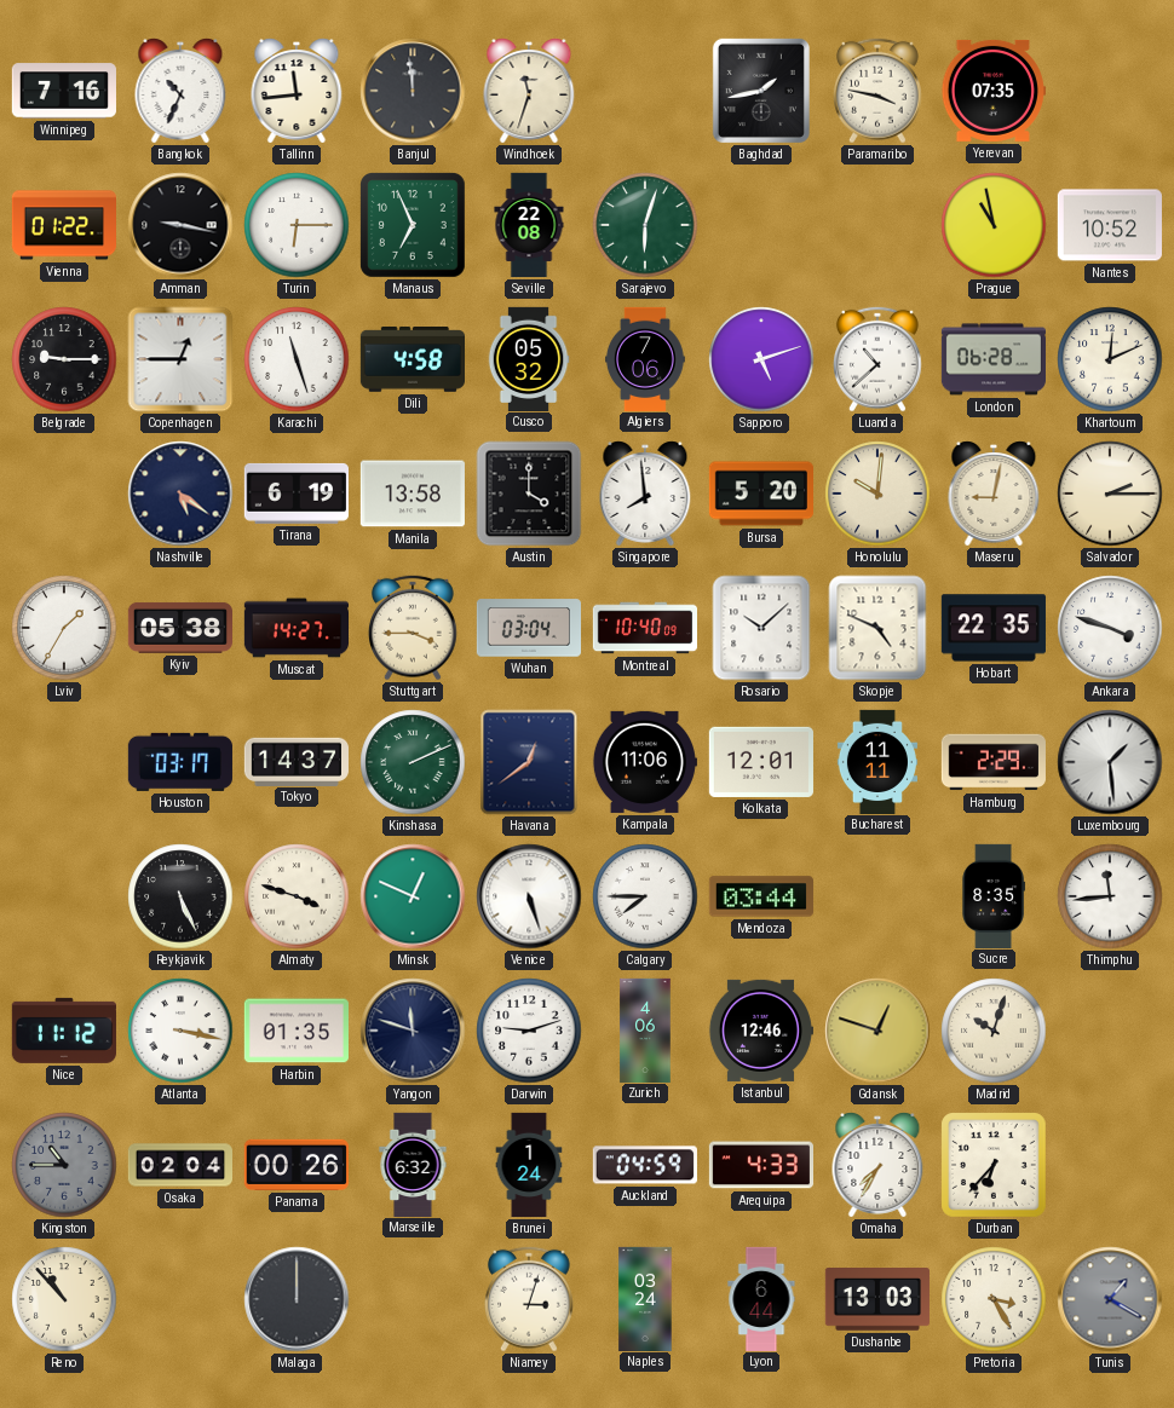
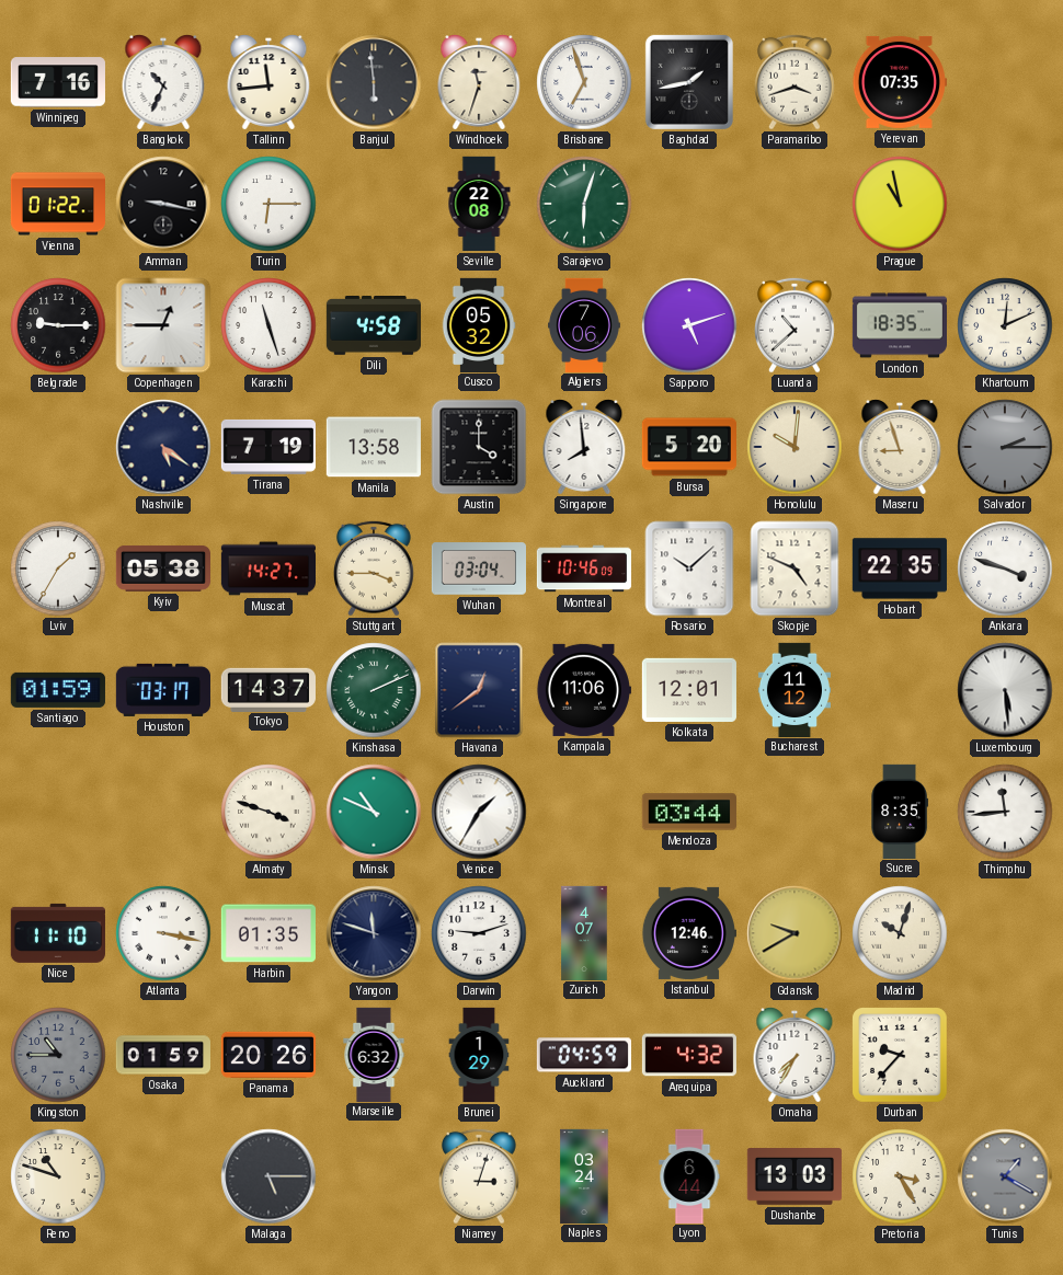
Banjul: 11:59 -> 5:59
Brisbane: none -> 6:57
Paramaribo: 3:47 -> 3:42
Manaus: 6:56 -> none
Nantes: 10:52 -> none
London: 06:28 -> 18:35
Tirana: 6:19 -> 7:19
Maseru: 9:02 -> 8:57
Salvador dial: cream -> grey
Montreal: 10:40 -> 10:46
Santiago: none -> 01:59
Bucharest: 11:11 -> 11:12
Hamburg: 2:29 -> none
Luxembourg: 1:29 -> 5:29
Reykjavik: 5:26 -> none
Minsk: 12:49 -> 10:49
Venice: 5:27 -> 1:35
Calgary: 7:45 -> none
Nice: 11:12 -> 11:10
Zurich: 4:06 -> 4:07
Gdansk: 12:48 -> 9:40
Osaka: 02:04 -> 01:59
Panama: 00:26 -> 20:26
Brunei: 1:24 -> 1:29
Arequipa: 4:33 -> 4:32
Durban: 6:37 -> 9:37
Reno: 10:53 -> 10:48
Malaga: 12:00 -> 5:15
